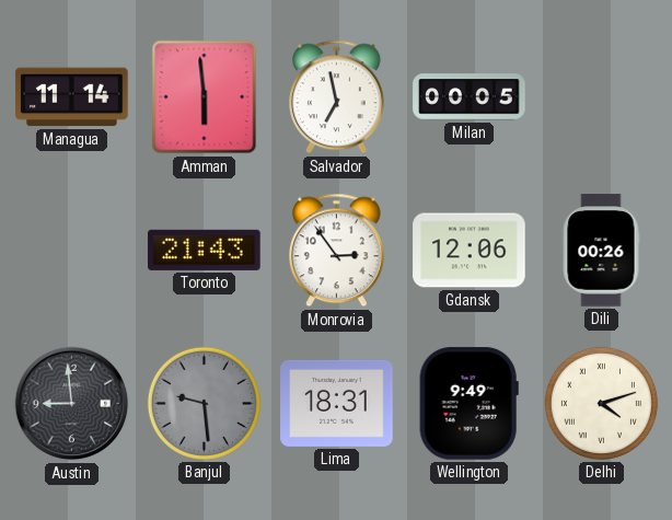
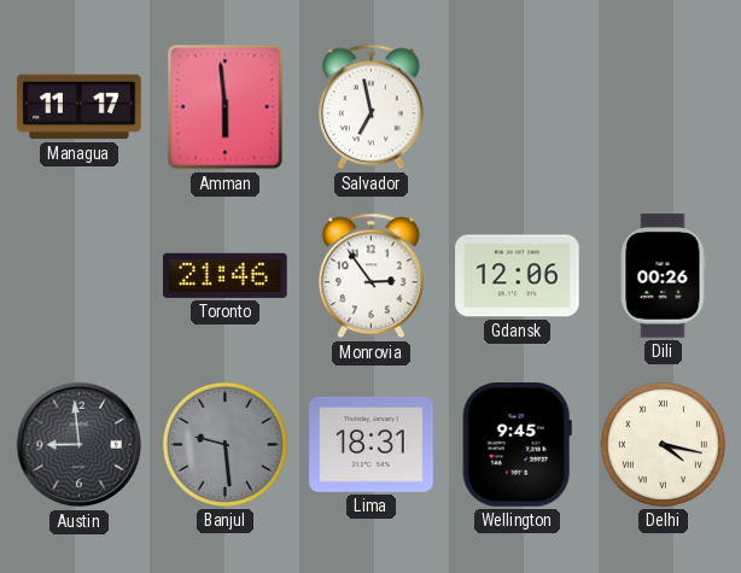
Managua: 11:14 -> 11:17
Milan: 00:05 -> none
Toronto: 21:43 -> 21:46
Wellington: 9:49 -> 9:45
Delhi: 4:12 -> 4:17
